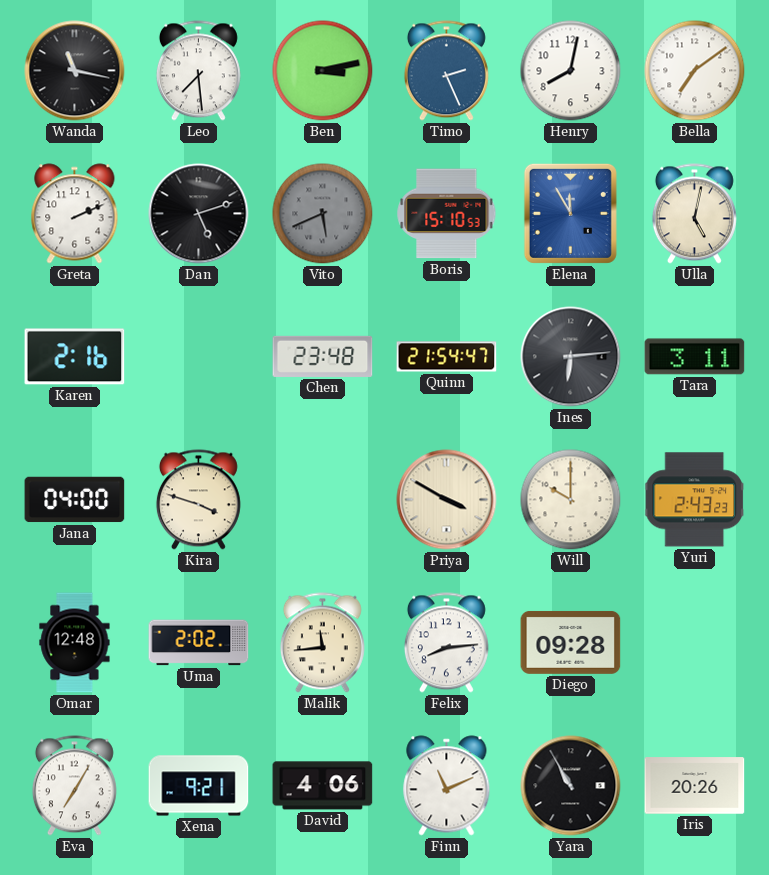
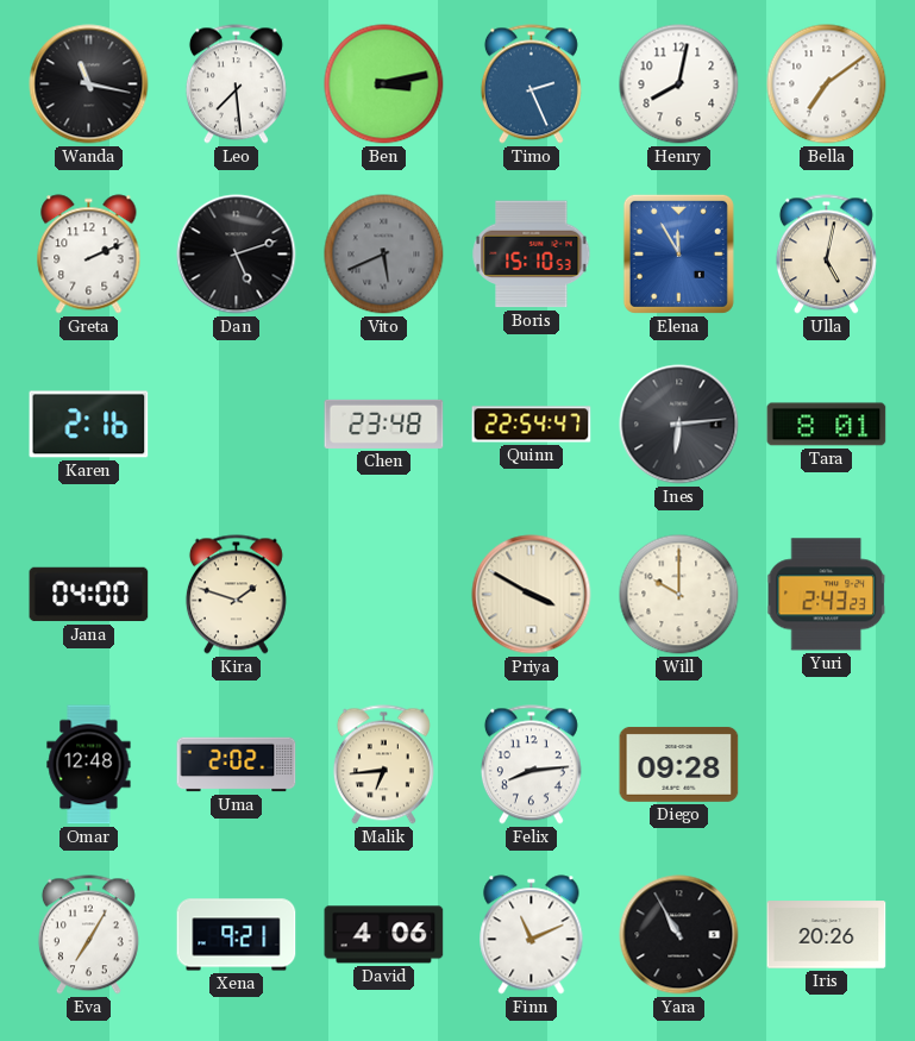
Quinn: 21:54 -> 22:54
Tara: 3:11 -> 8:01
Kira: 3:48 -> 1:48
Malik: 11:44 -> 6:44
